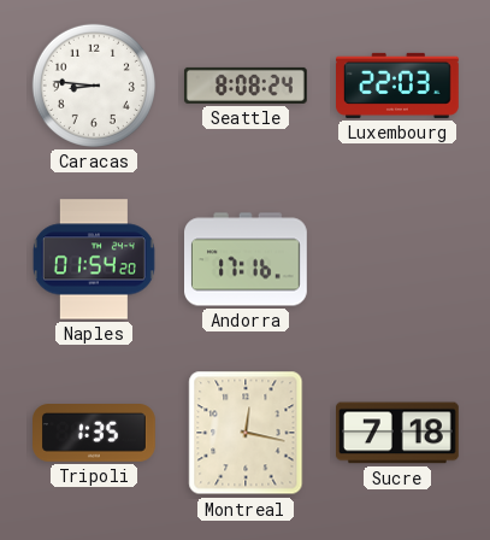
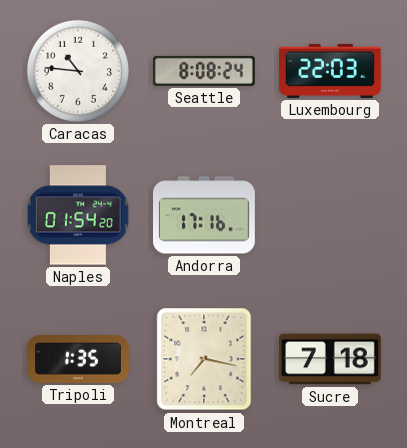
Caracas: 8:46 -> 10:46
Montreal: 12:17 -> 7:17
